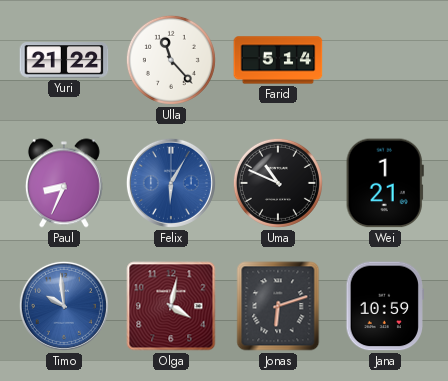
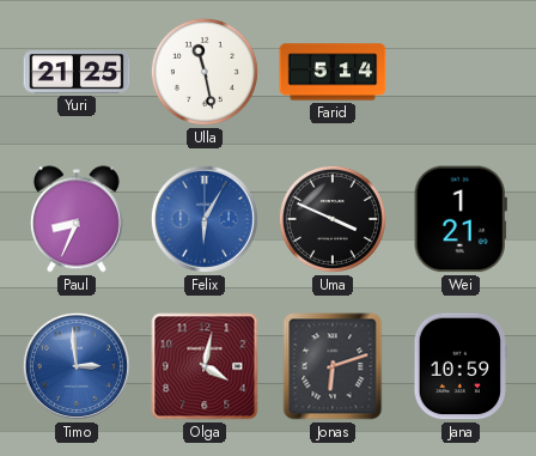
Yuri: 21:22 -> 21:25
Ulla: 11:23 -> 11:28
Uma: 10:49 -> 3:49
Timo: 9:59 -> 2:59
